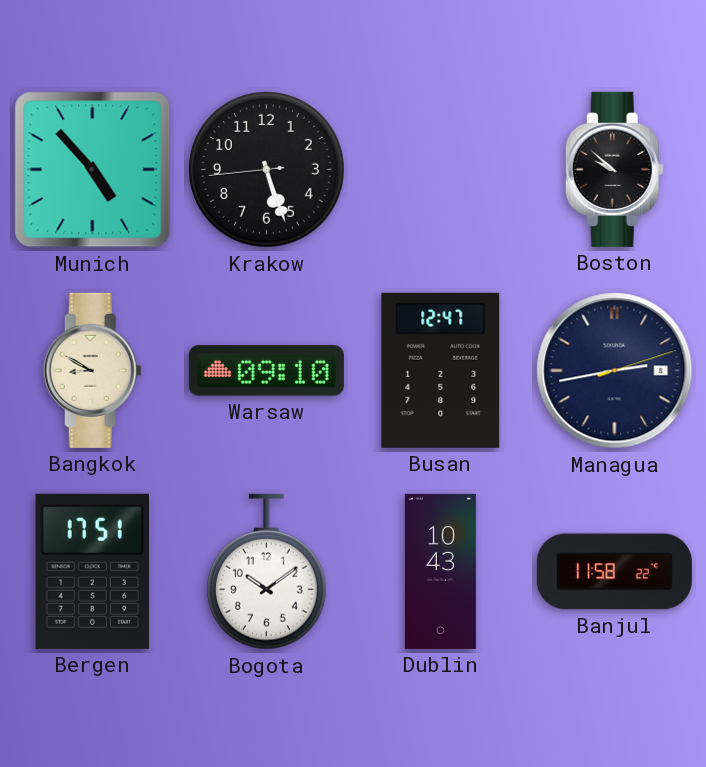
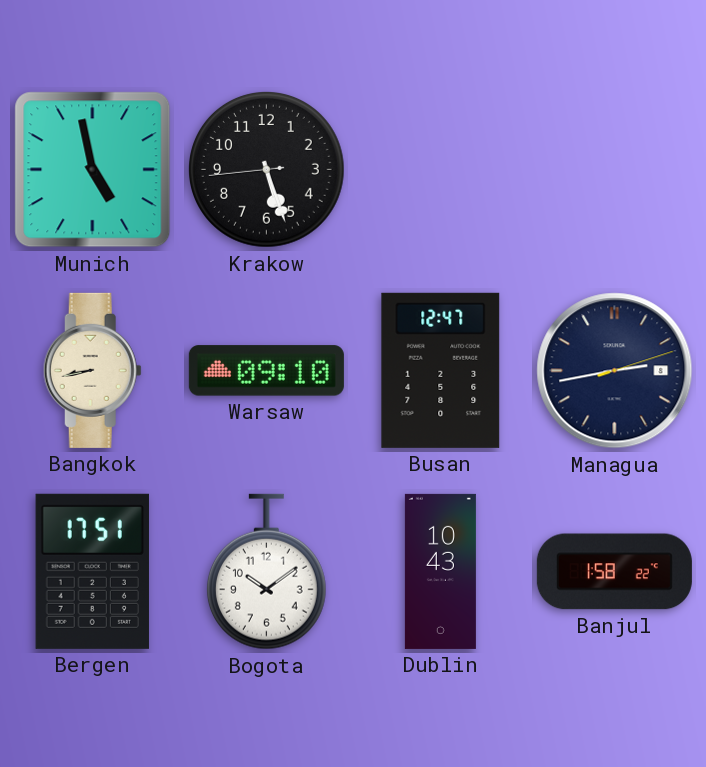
Munich: 4:53 -> 4:58
Boston: 9:52 -> none
Bangkok: 8:50 -> 8:43
Banjul: 11:58 -> 1:58
